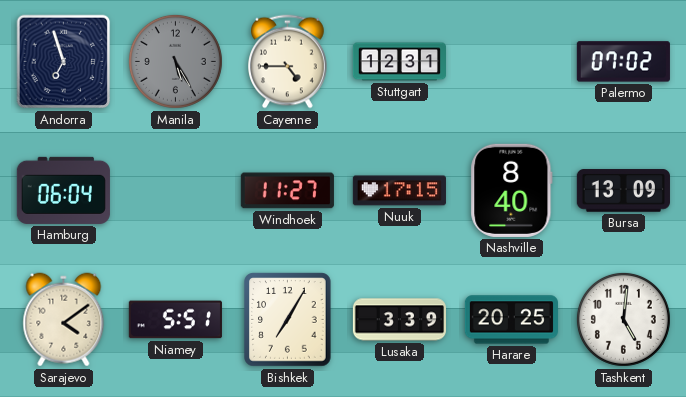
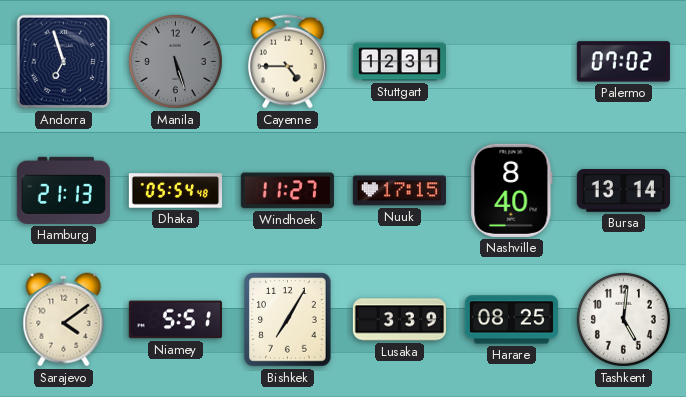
Manila: 5:25 -> 5:27
Hamburg: 06:04 -> 21:13
Dhaka: none -> 05:54
Bursa: 13:09 -> 13:14
Harare: 20:25 -> 08:25
